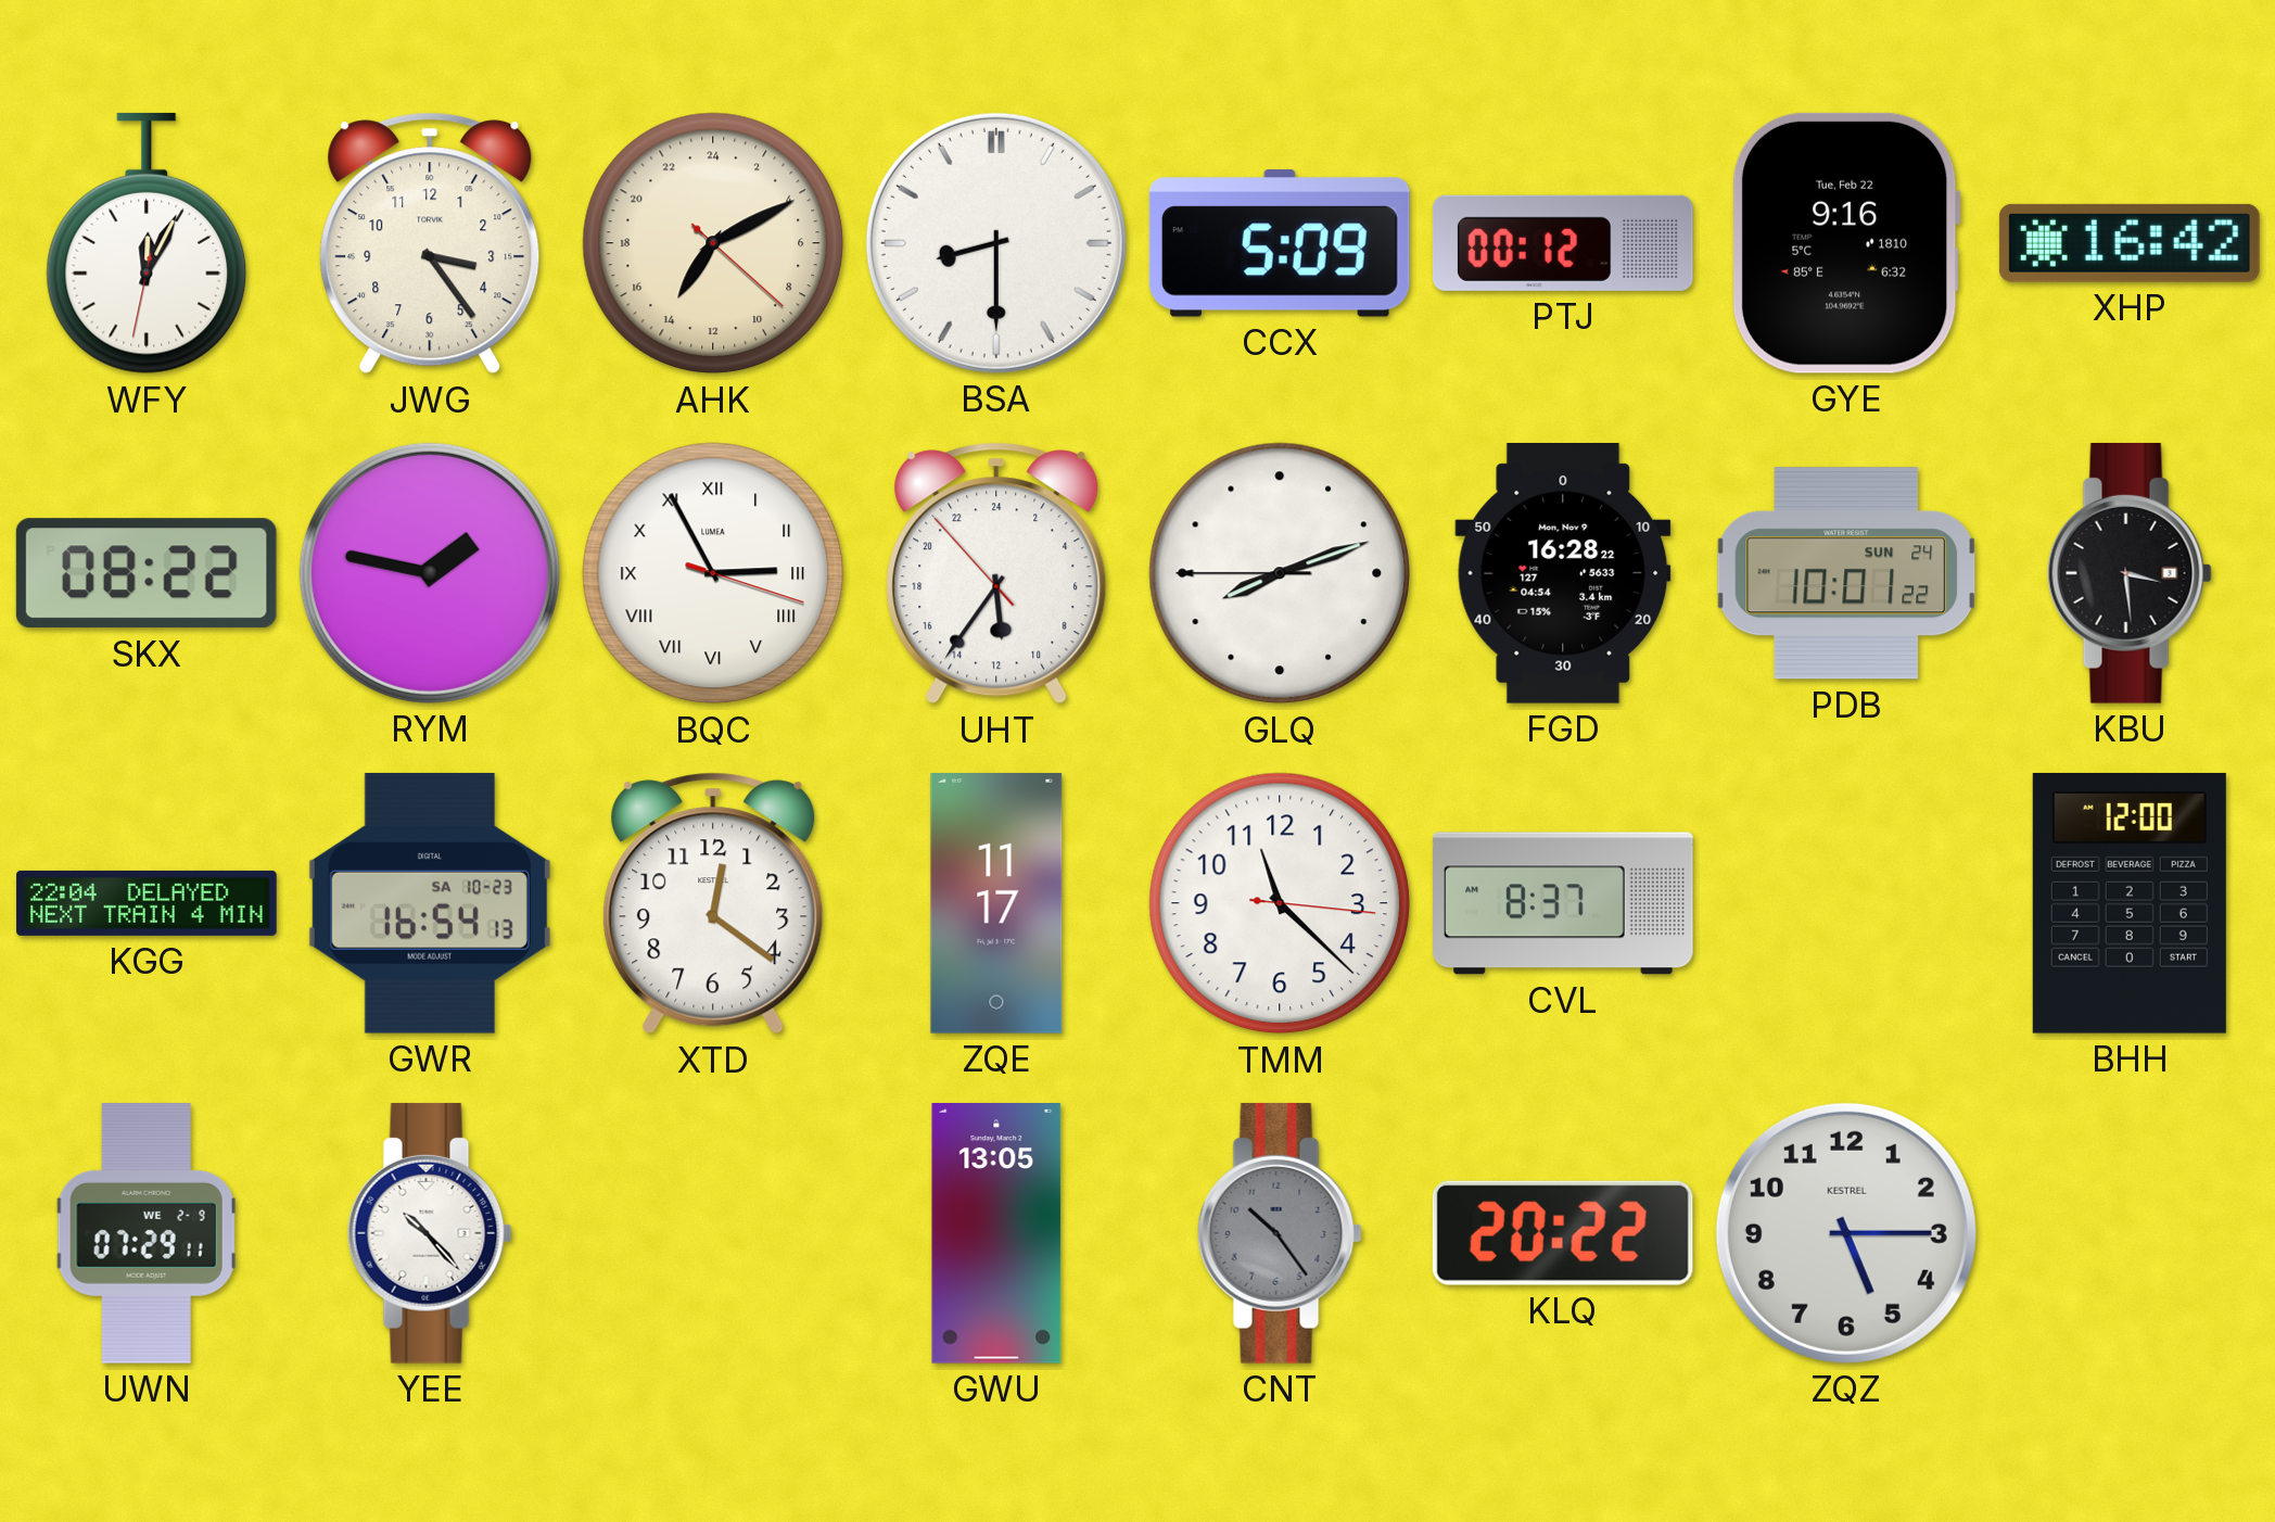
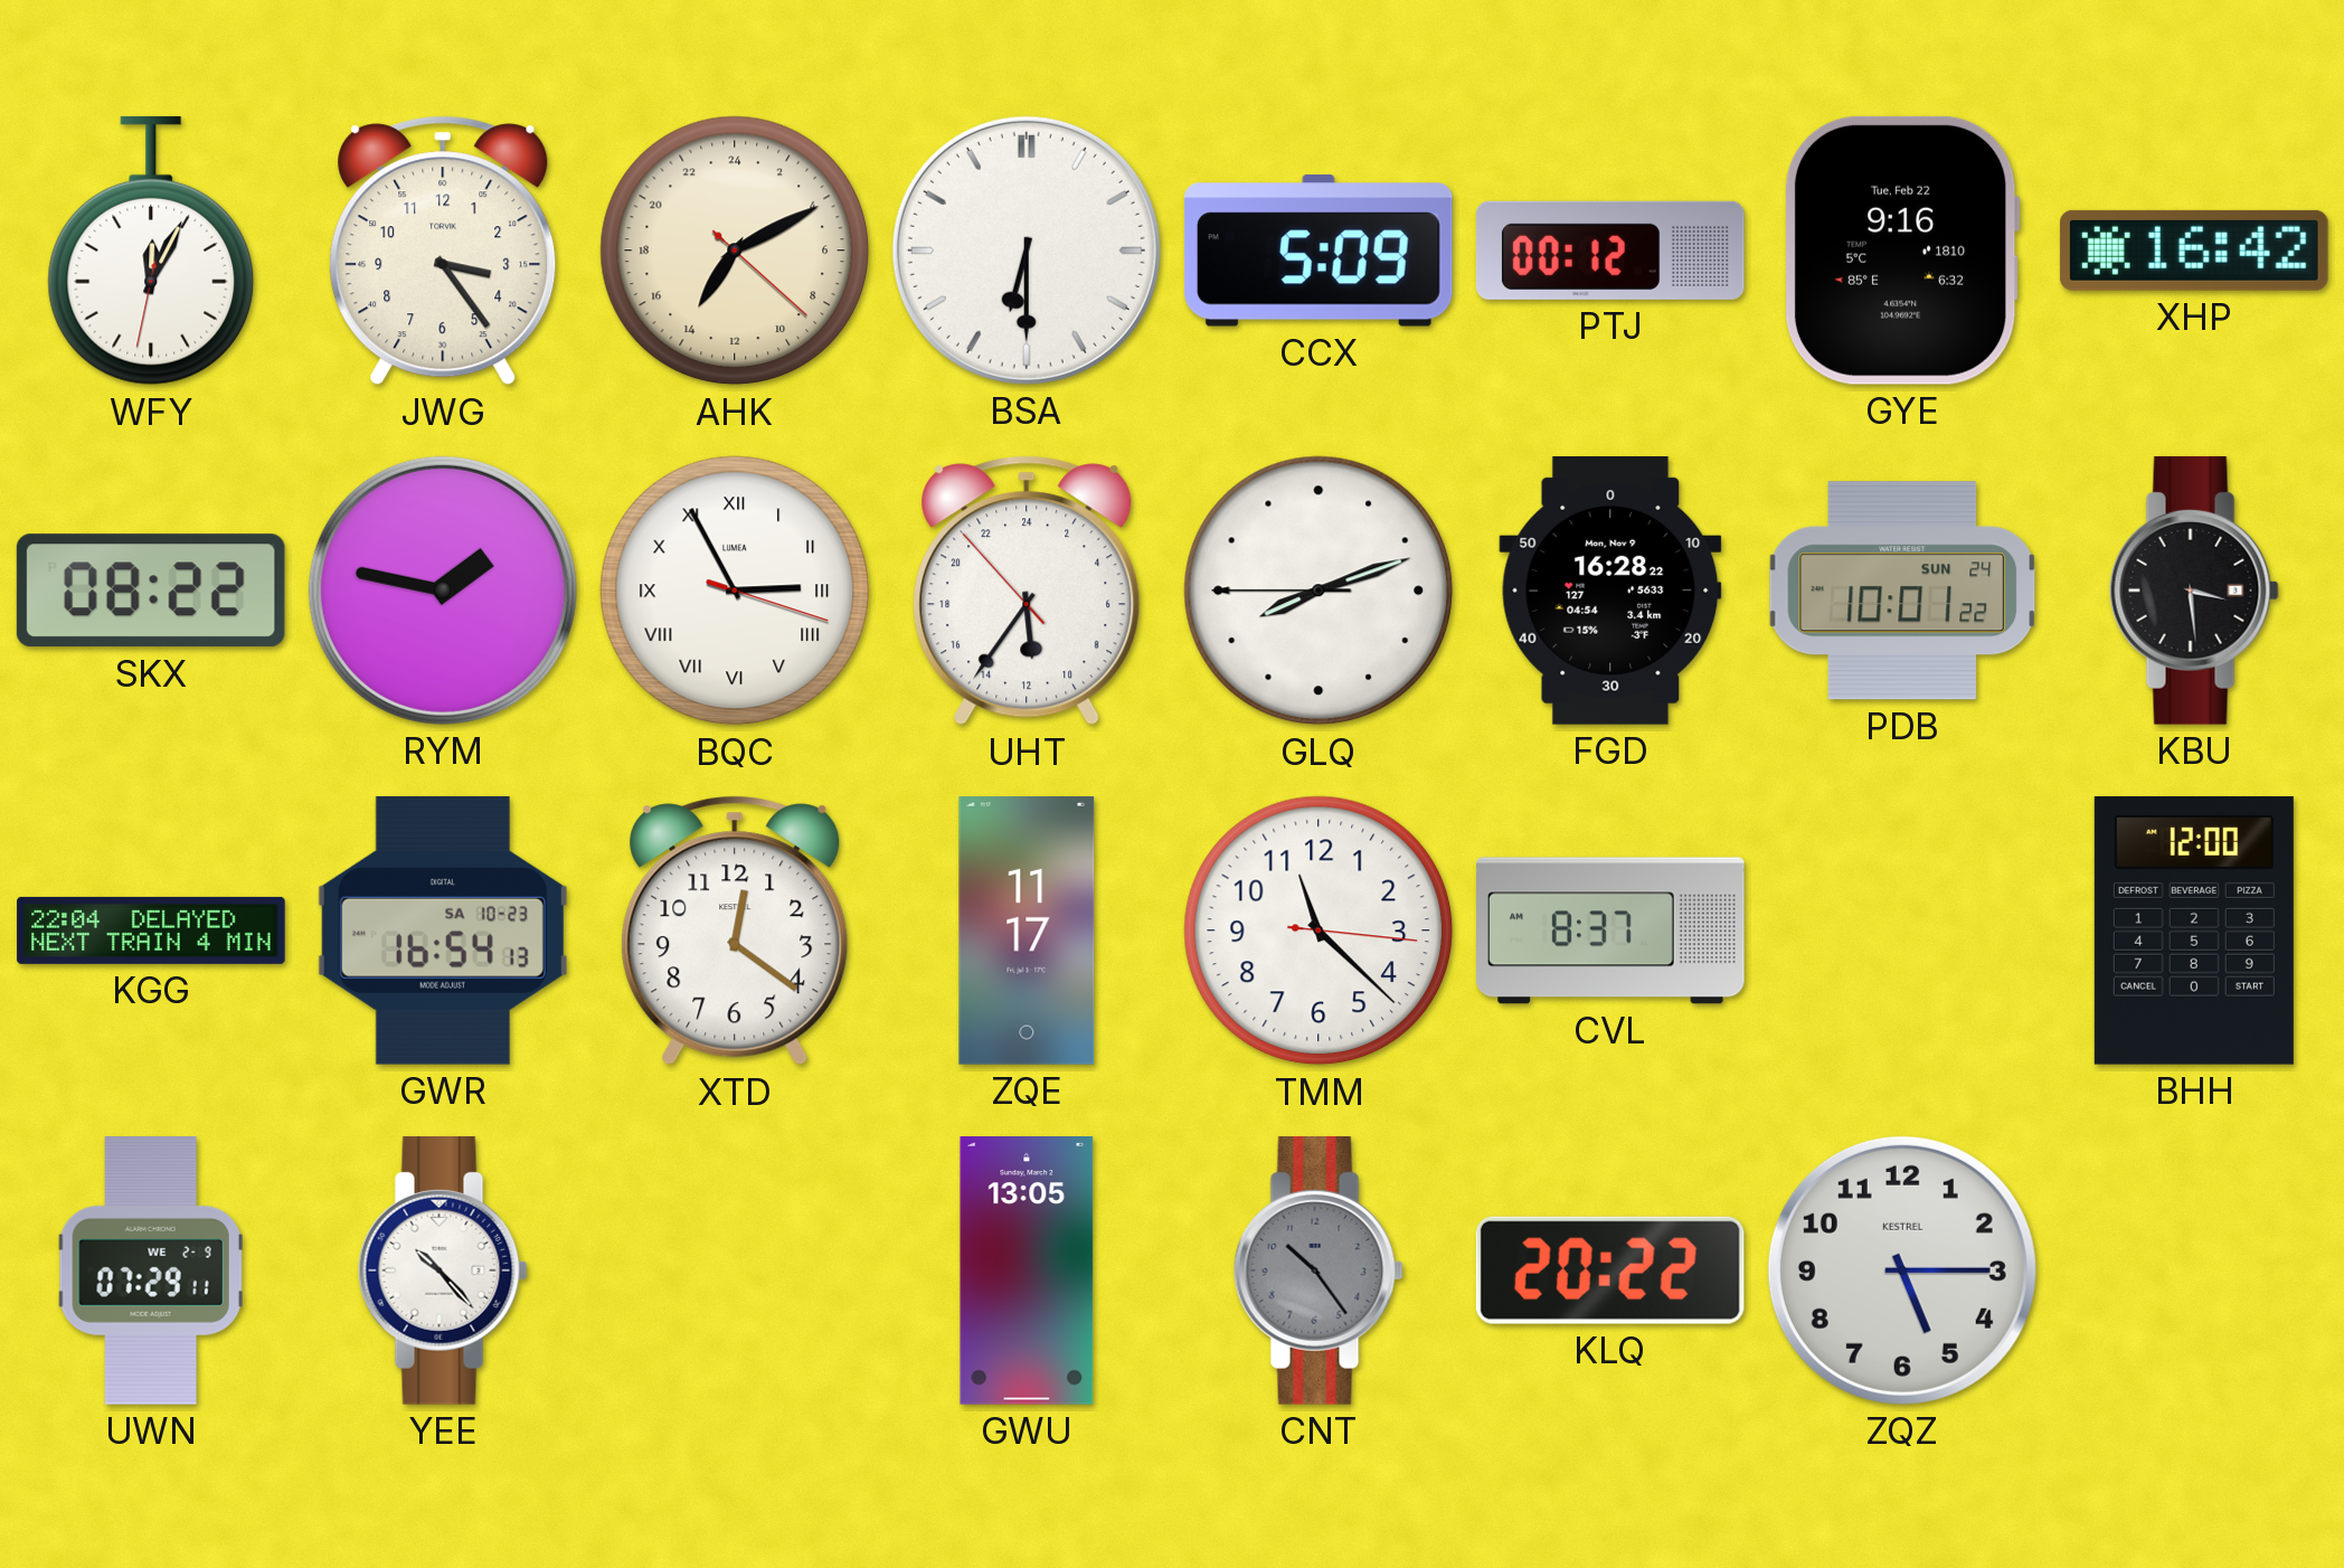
BSA: 8:30 -> 6:30
